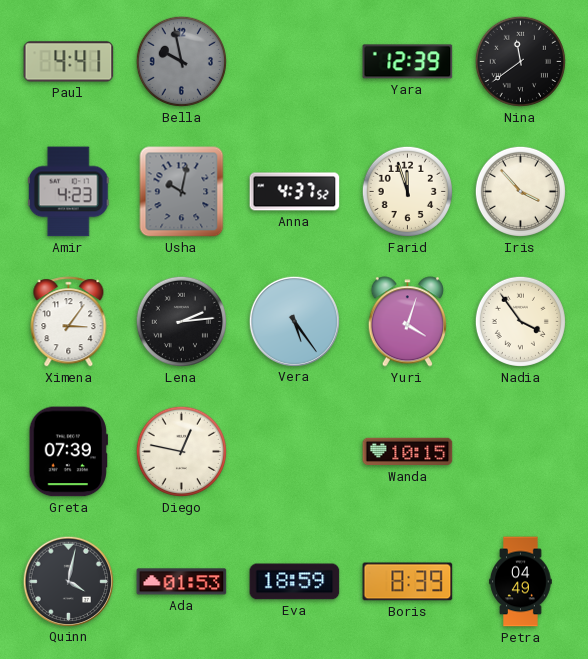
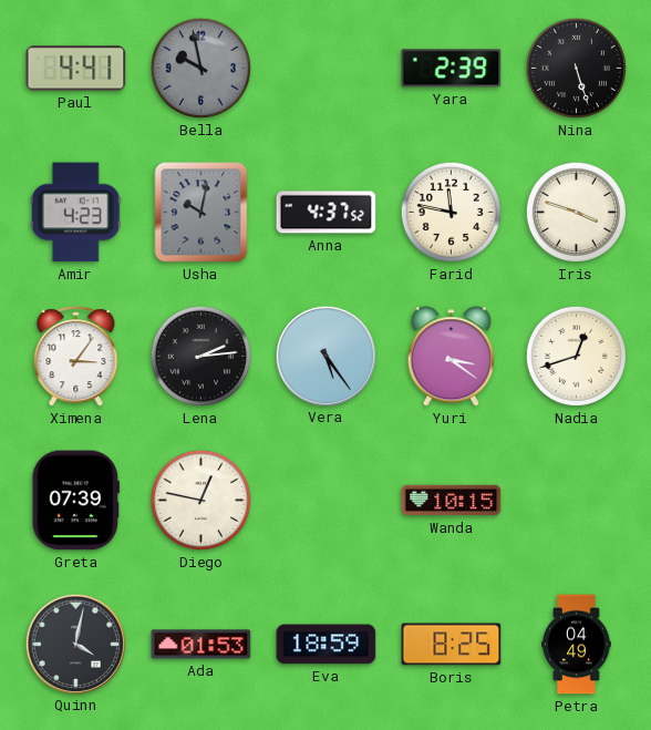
Yara: 12:39 -> 2:39
Nina: 11:39 -> 5:27
Farid: 11:57 -> 11:47
Iris: 3:53 -> 3:48
Yuri: 4:03 -> 3:21
Nadia: 3:54 -> 12:42
Boris: 8:39 -> 8:25
